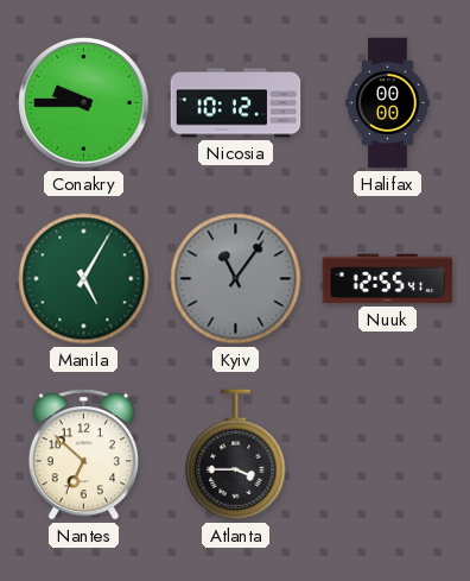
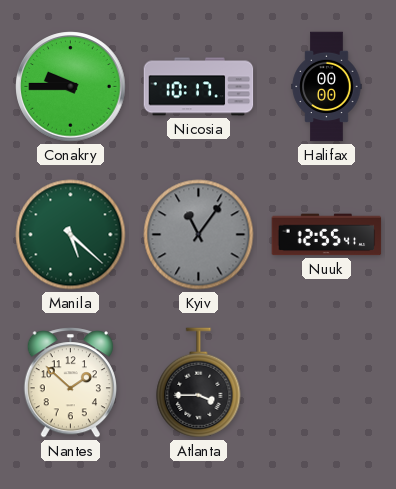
Nicosia: 10:12 -> 10:17
Manila: 5:05 -> 5:22
Nantes: 6:52 -> 1:52
